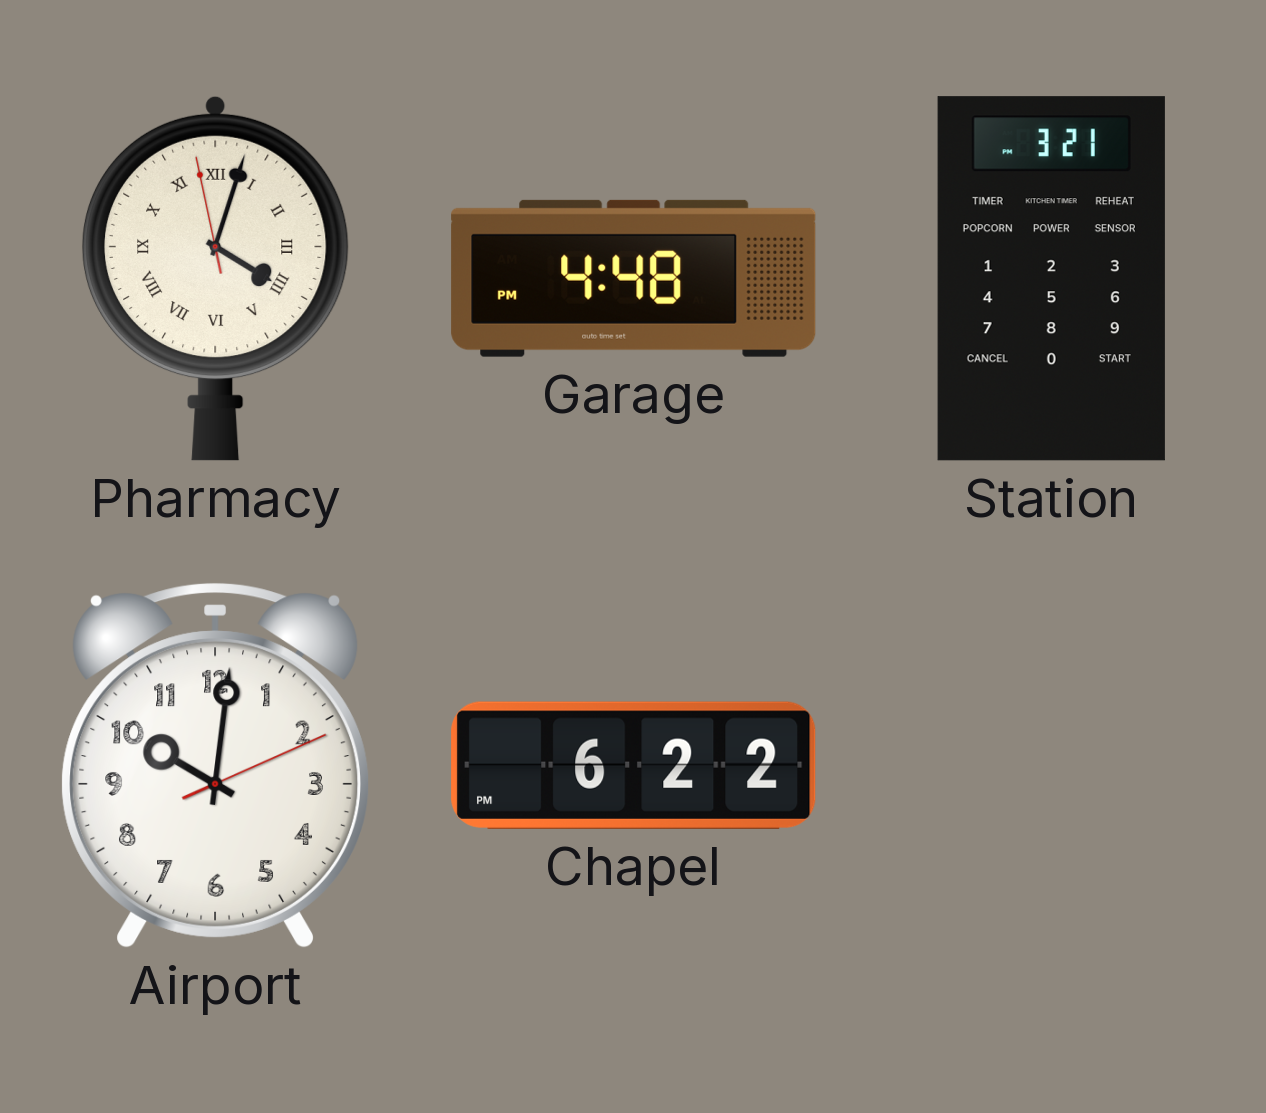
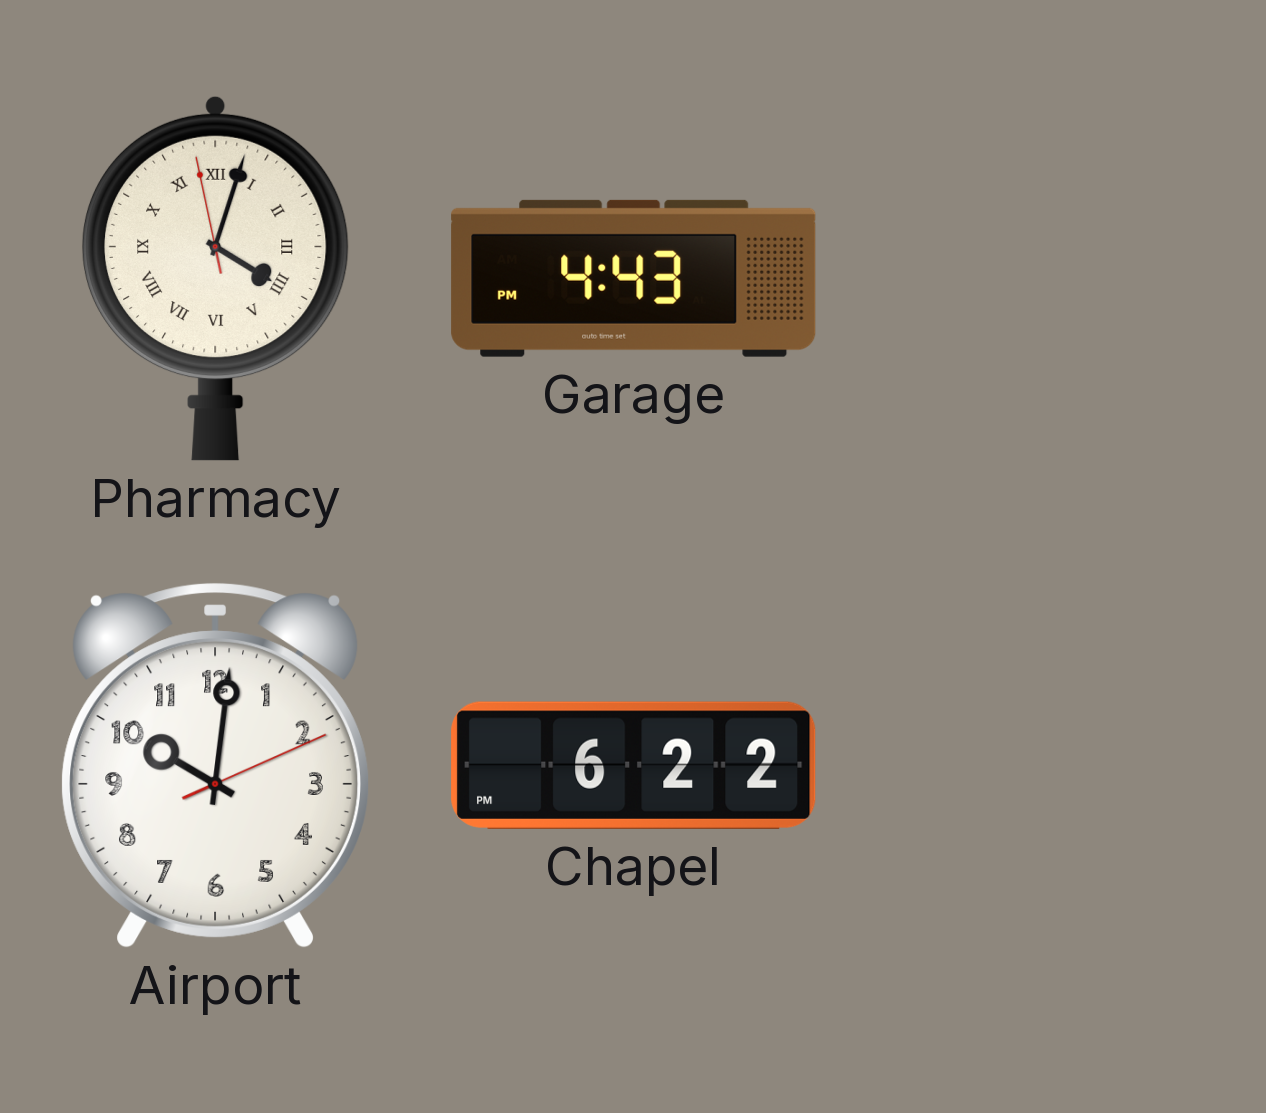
Garage: 4:48 -> 4:43
Station: 3:21 -> none
